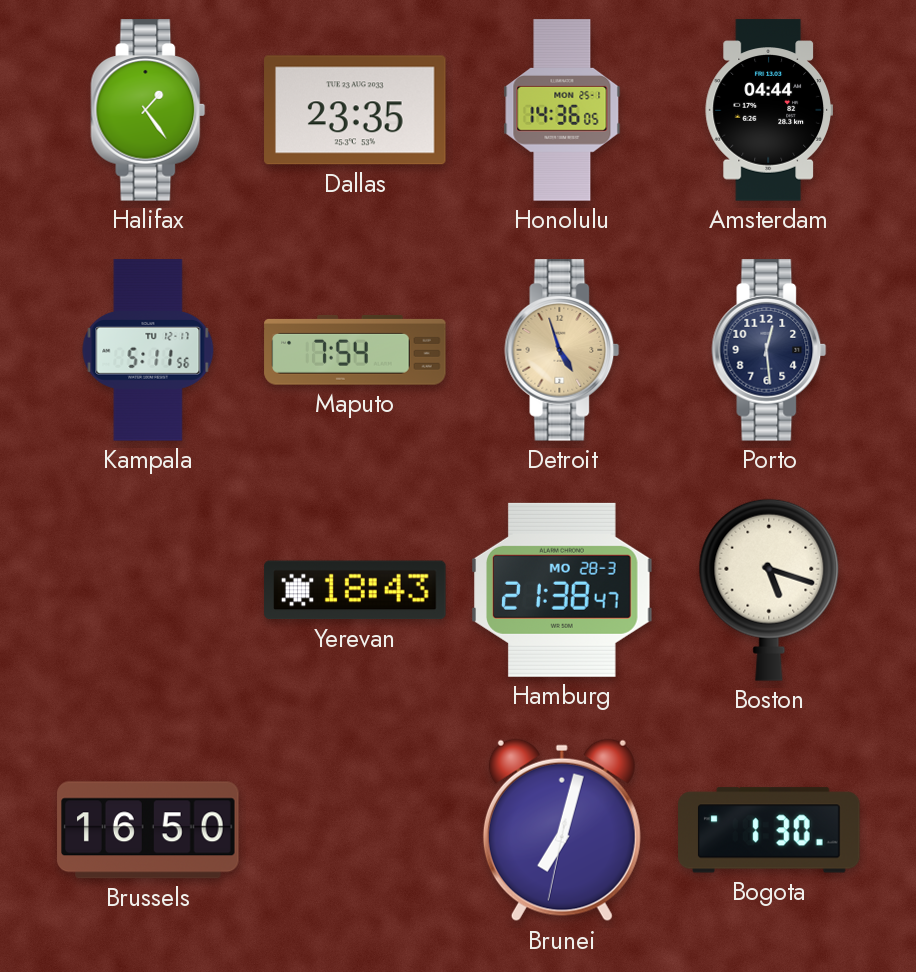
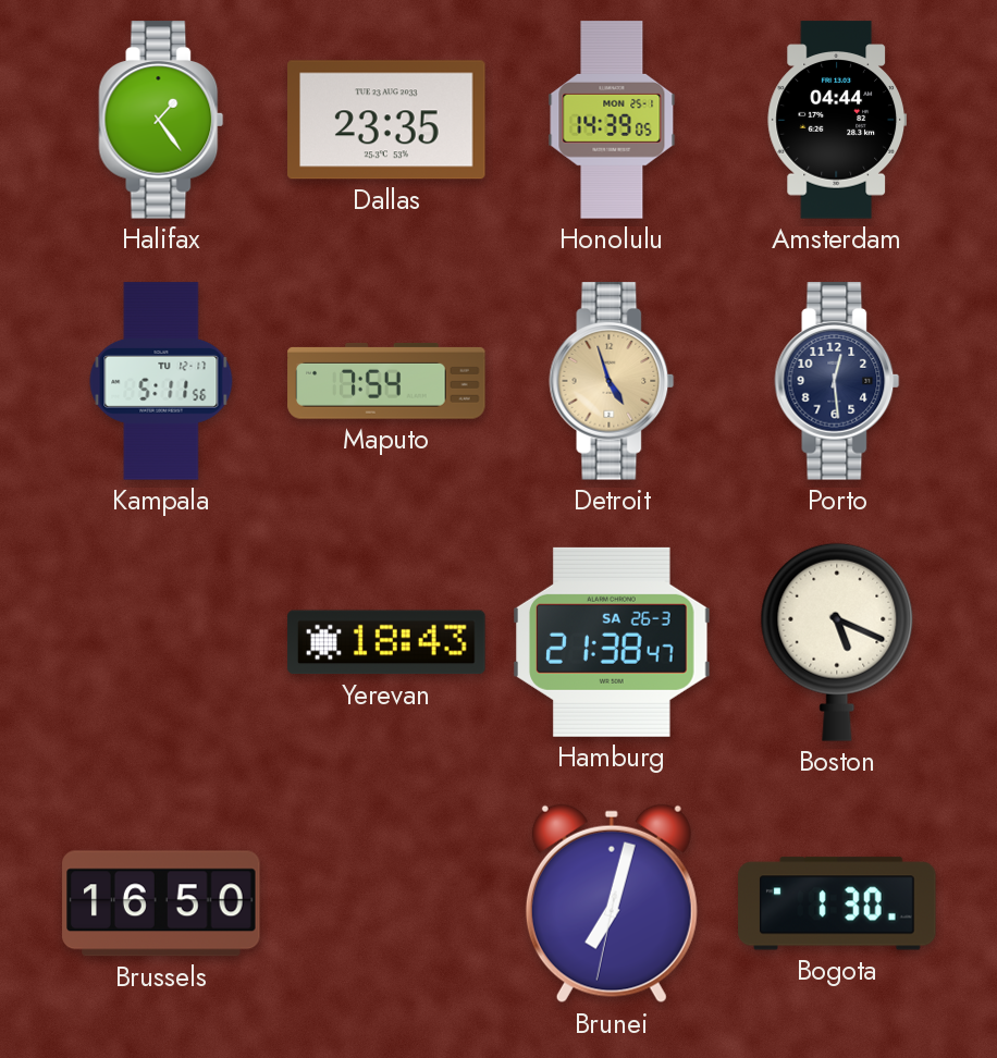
Honolulu: 14:36 -> 14:39
Hamburg date: MO 28-3 -> SA 26-3
Boston: 5:18 -> 5:19
